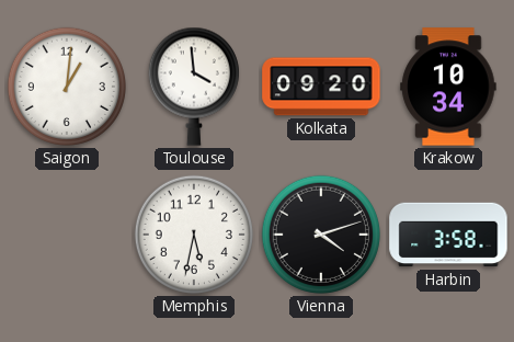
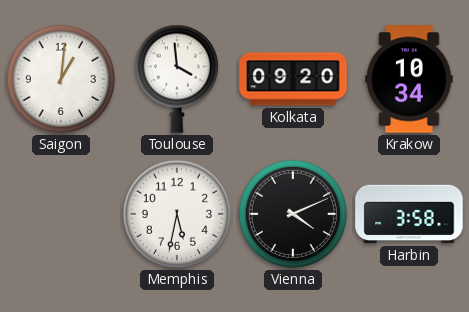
Vienna: 4:12 -> 4:11
